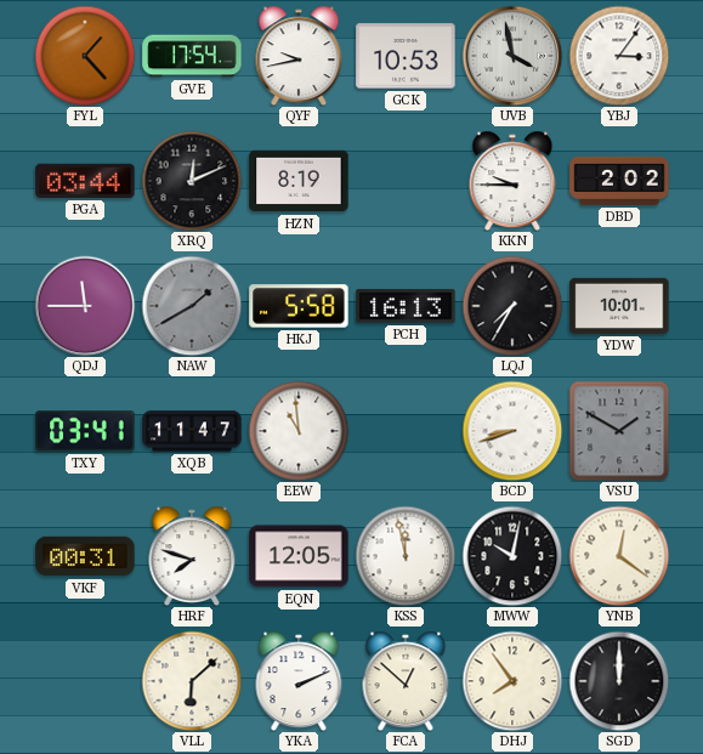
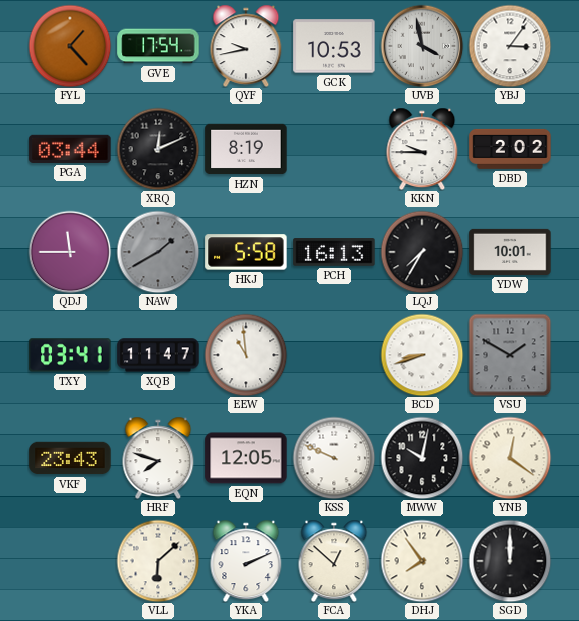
VKF: 00:31 -> 23:43
KSS: 11:58 -> 9:49
